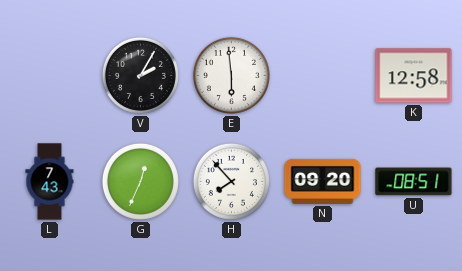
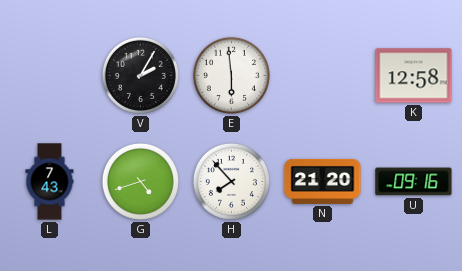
G: 12:34 -> 4:42
N: 09:20 -> 21:20
U: 08:51 -> 09:16
